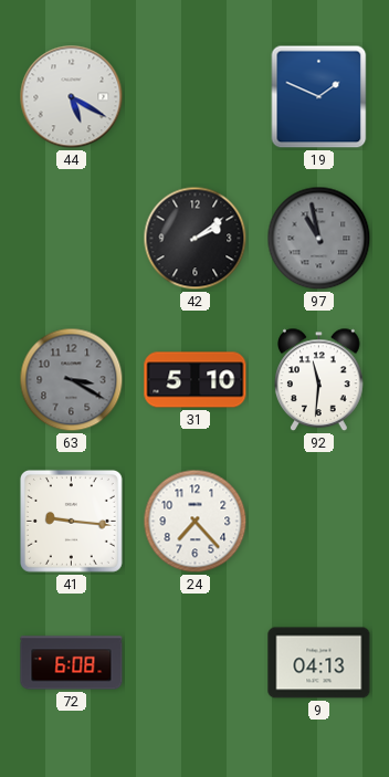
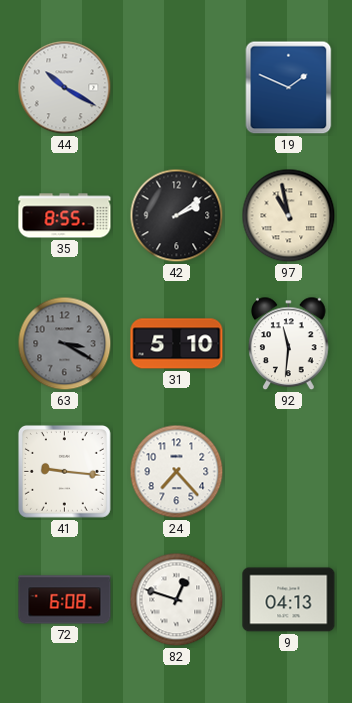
44: 5:20 -> 10:20
35: none -> 8:55
97 dial: grey -> cream
82: none -> 12:48
